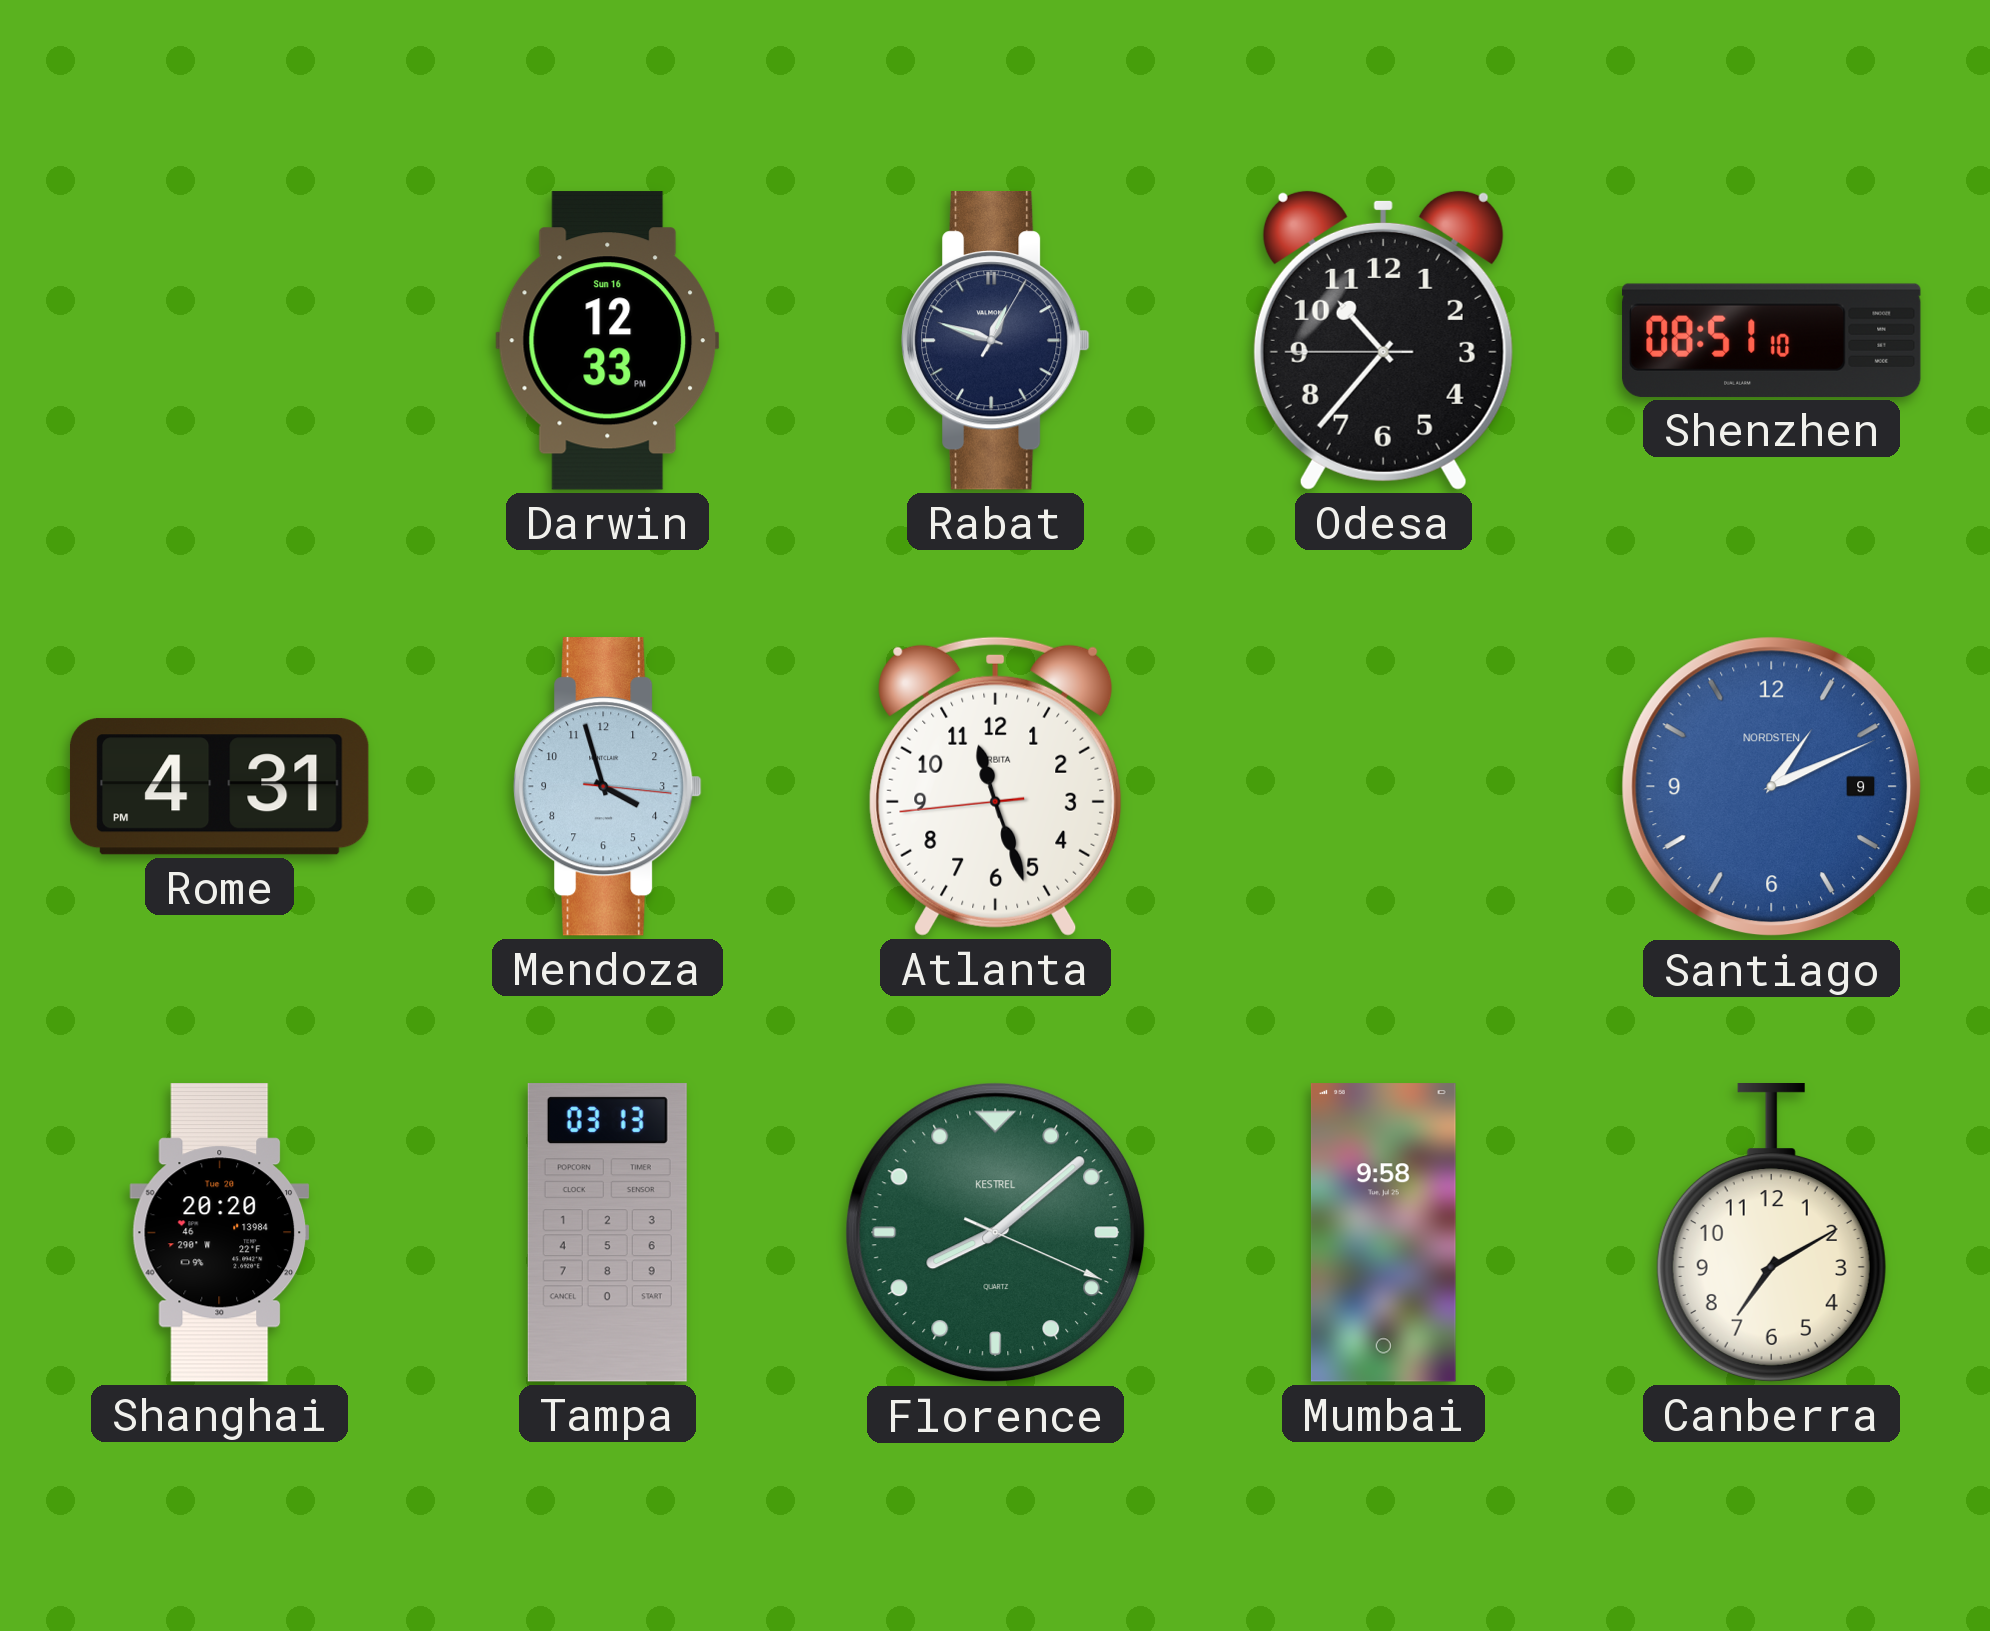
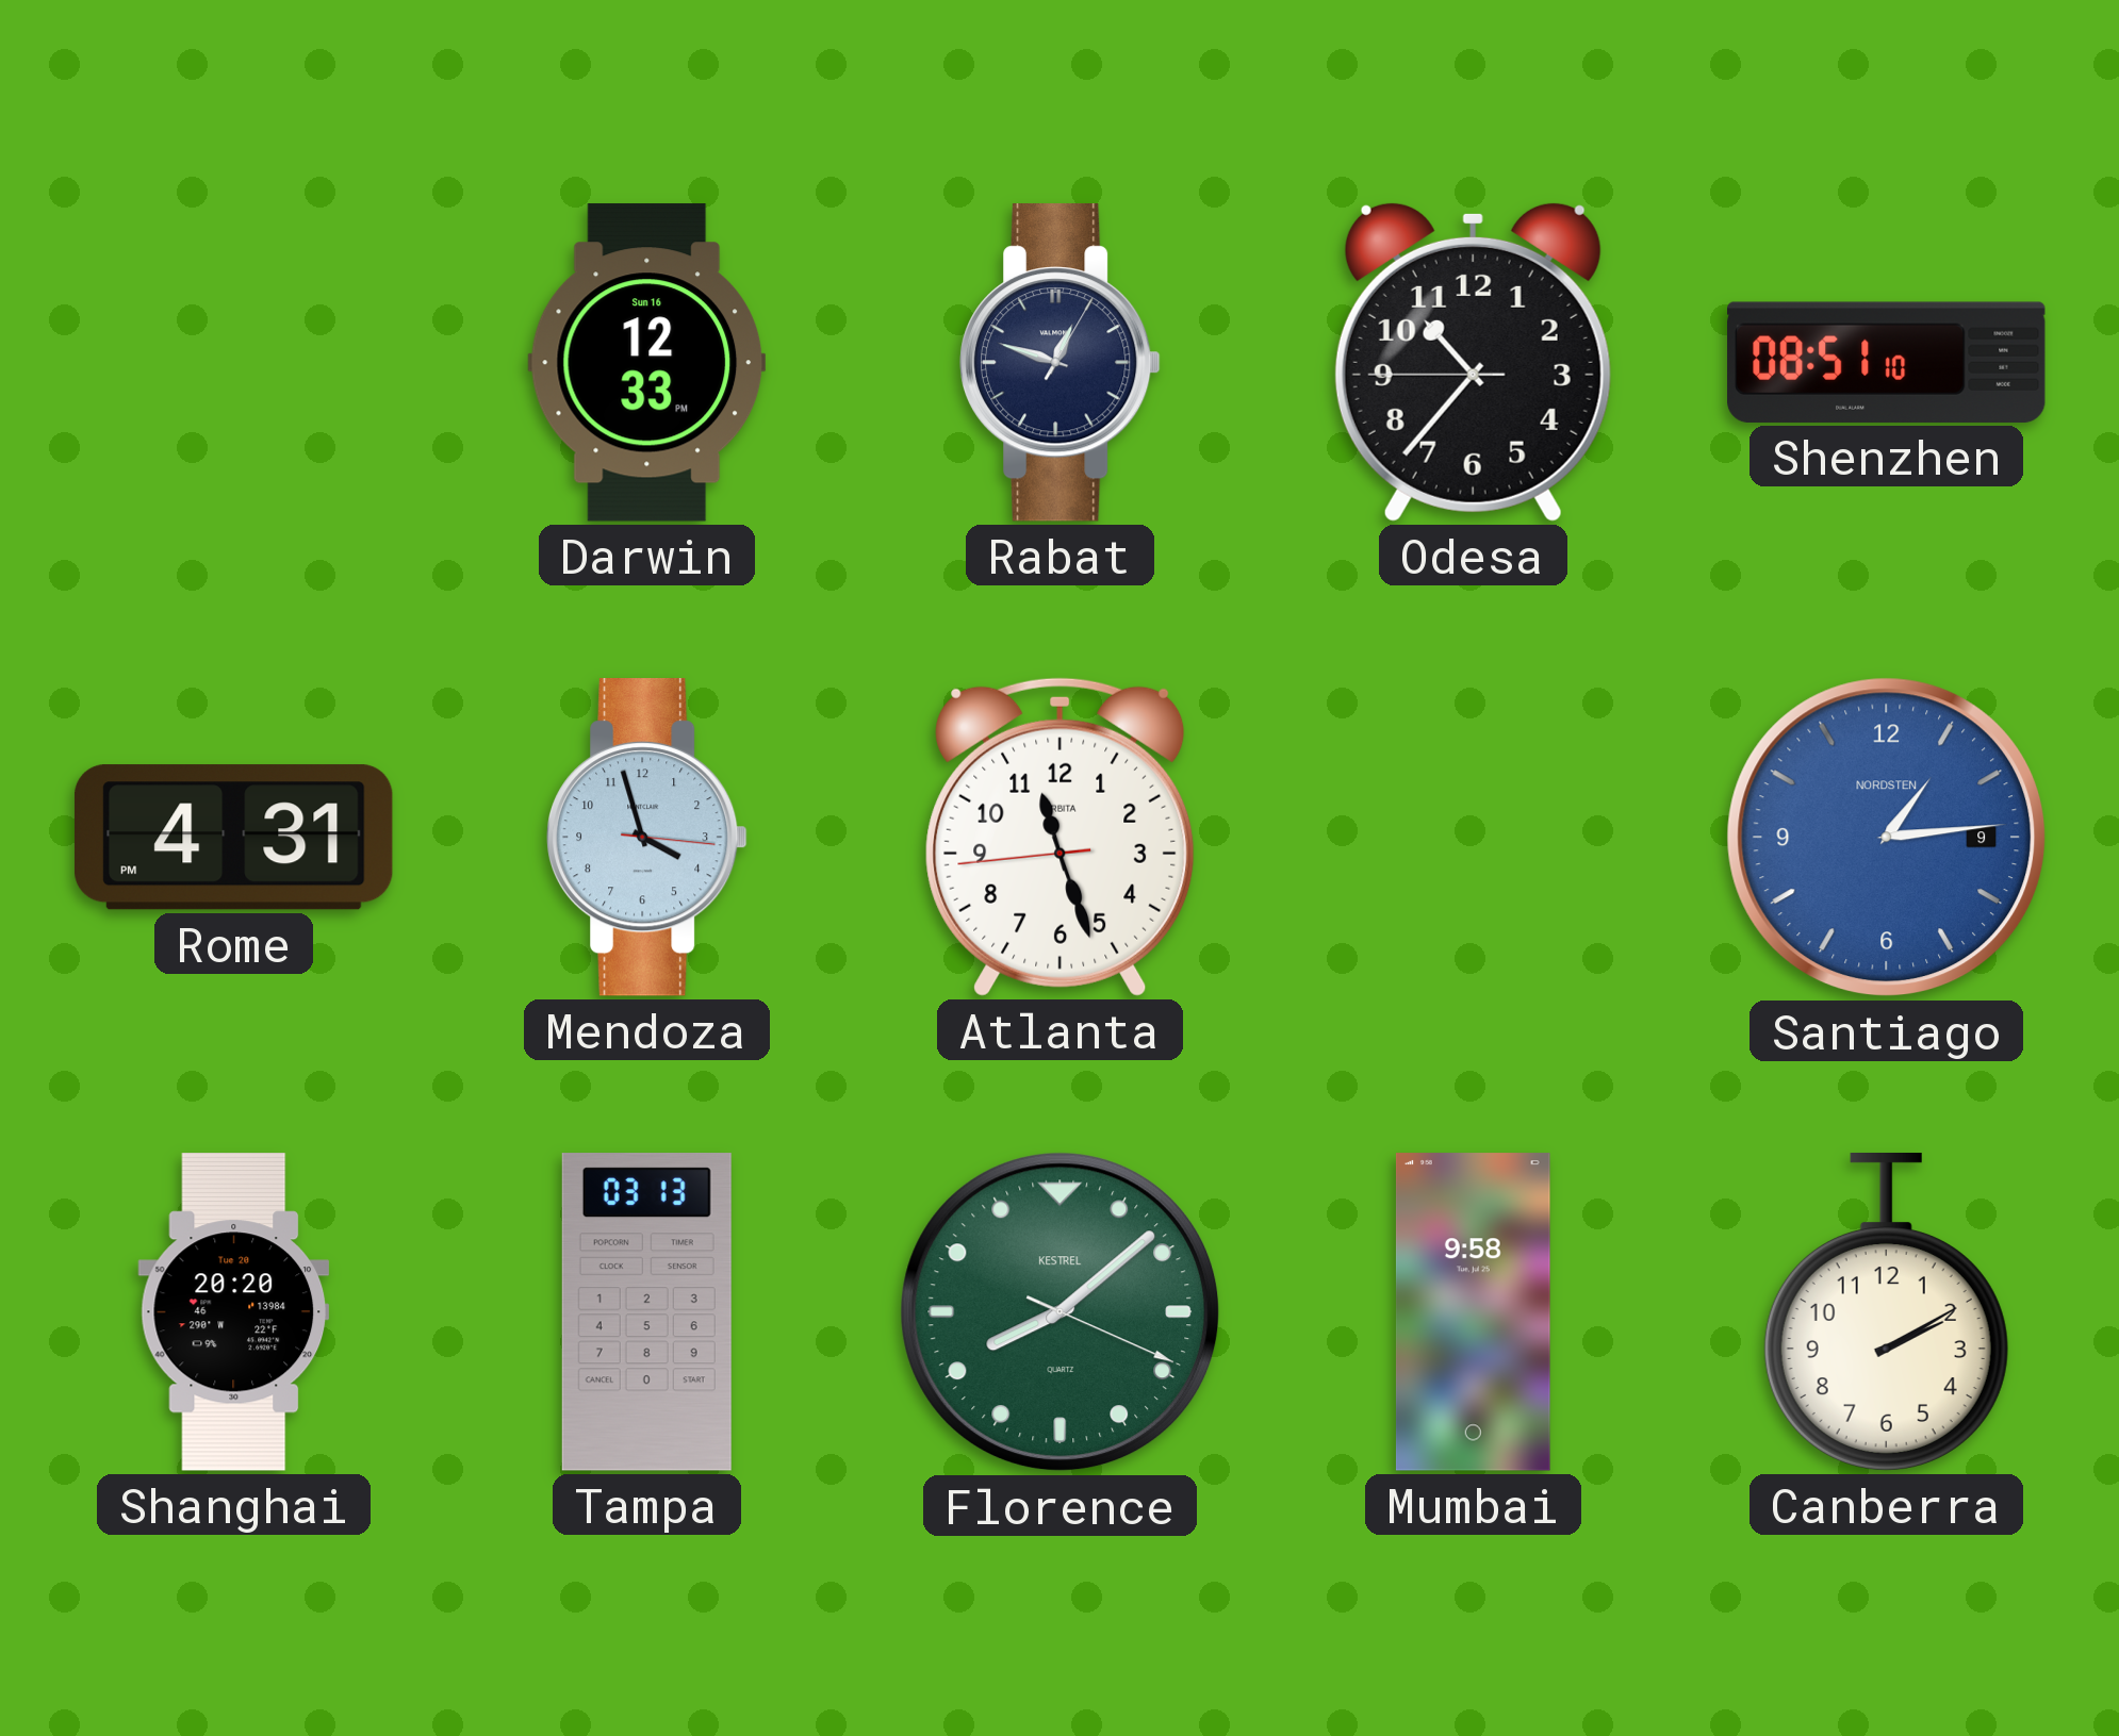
Santiago: 1:11 -> 1:14
Canberra: 7:10 -> 2:10
